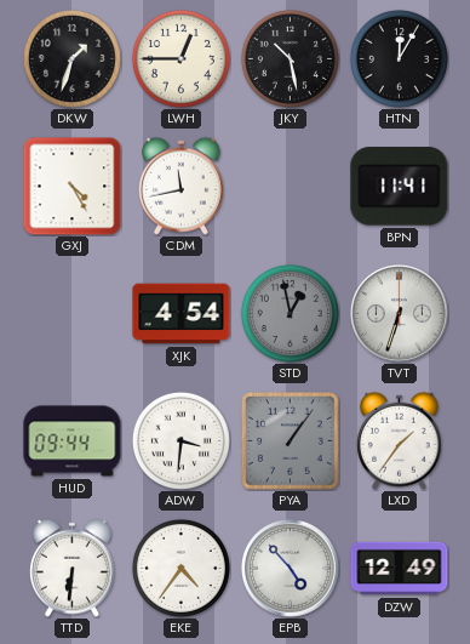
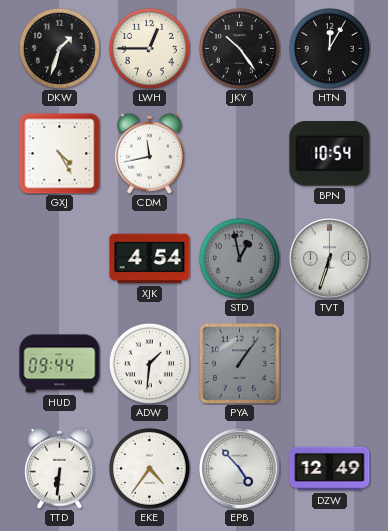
JKY: 10:28 -> 10:24
BPN: 11:41 -> 10:54
ADW: 3:31 -> 1:31
LXD: 1:36 -> none
